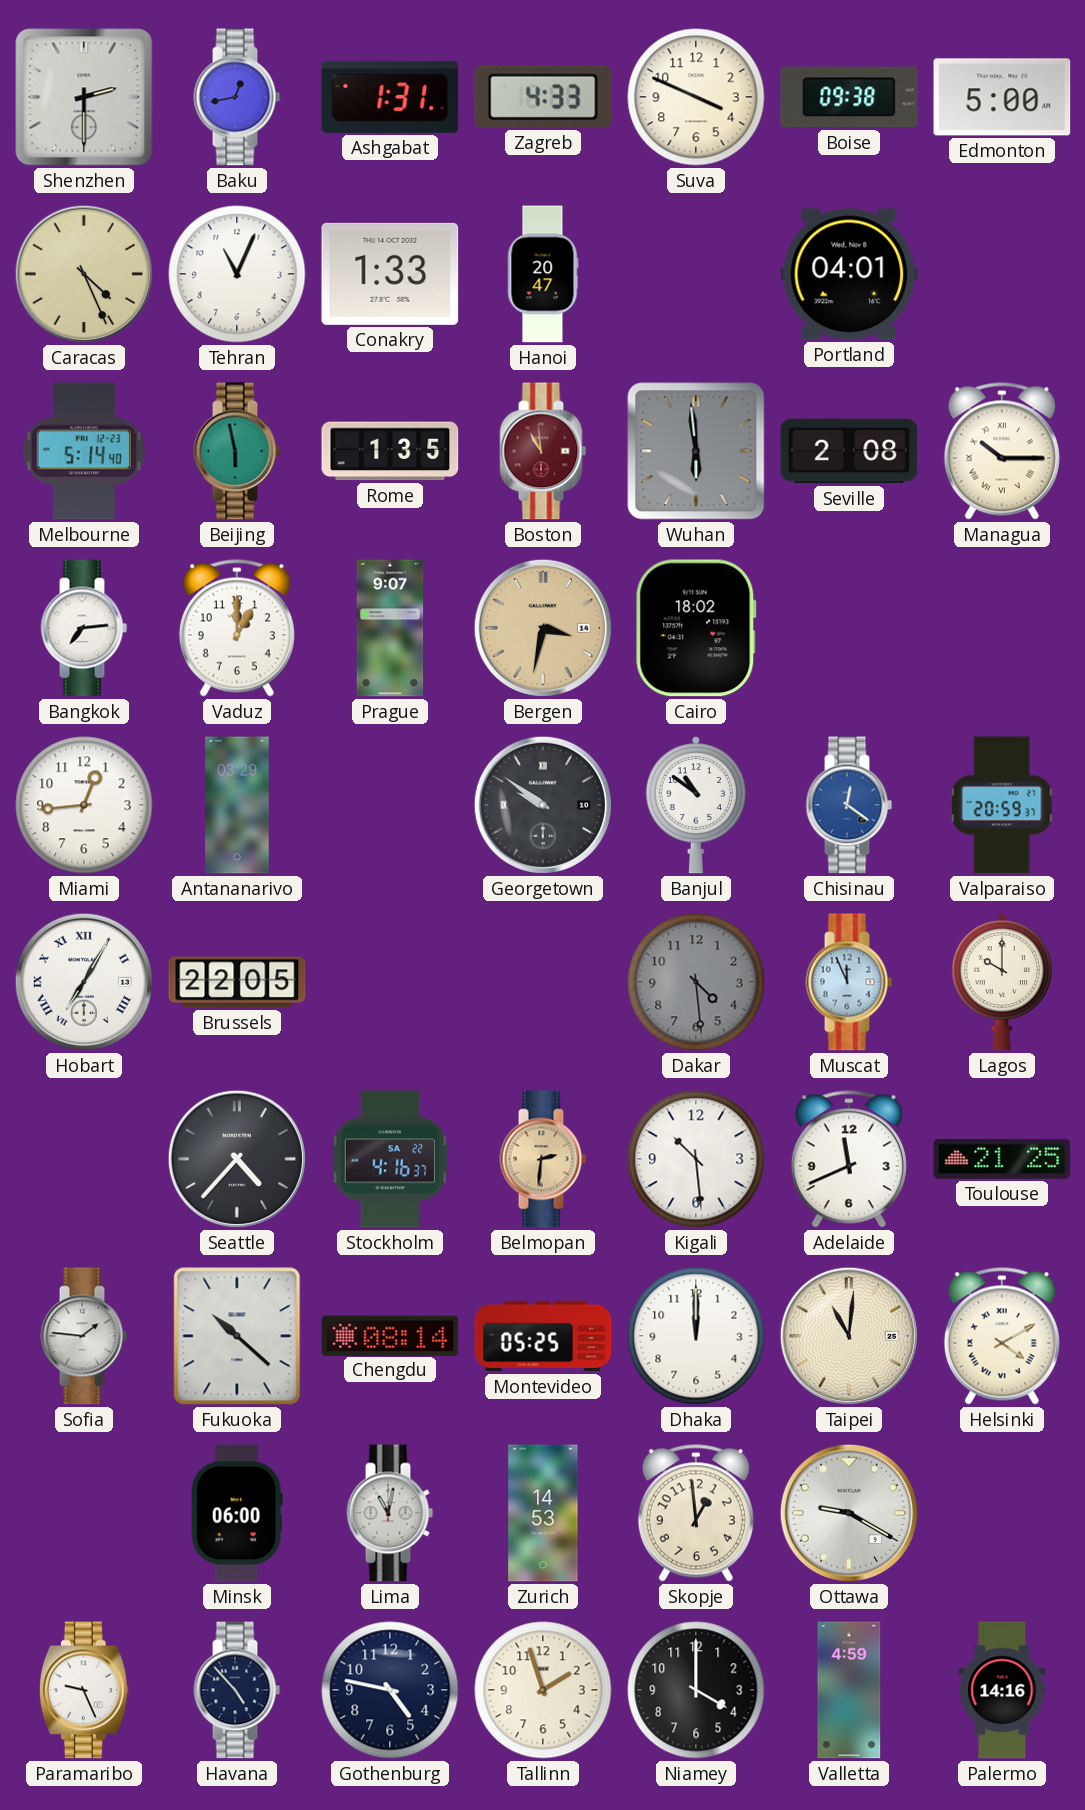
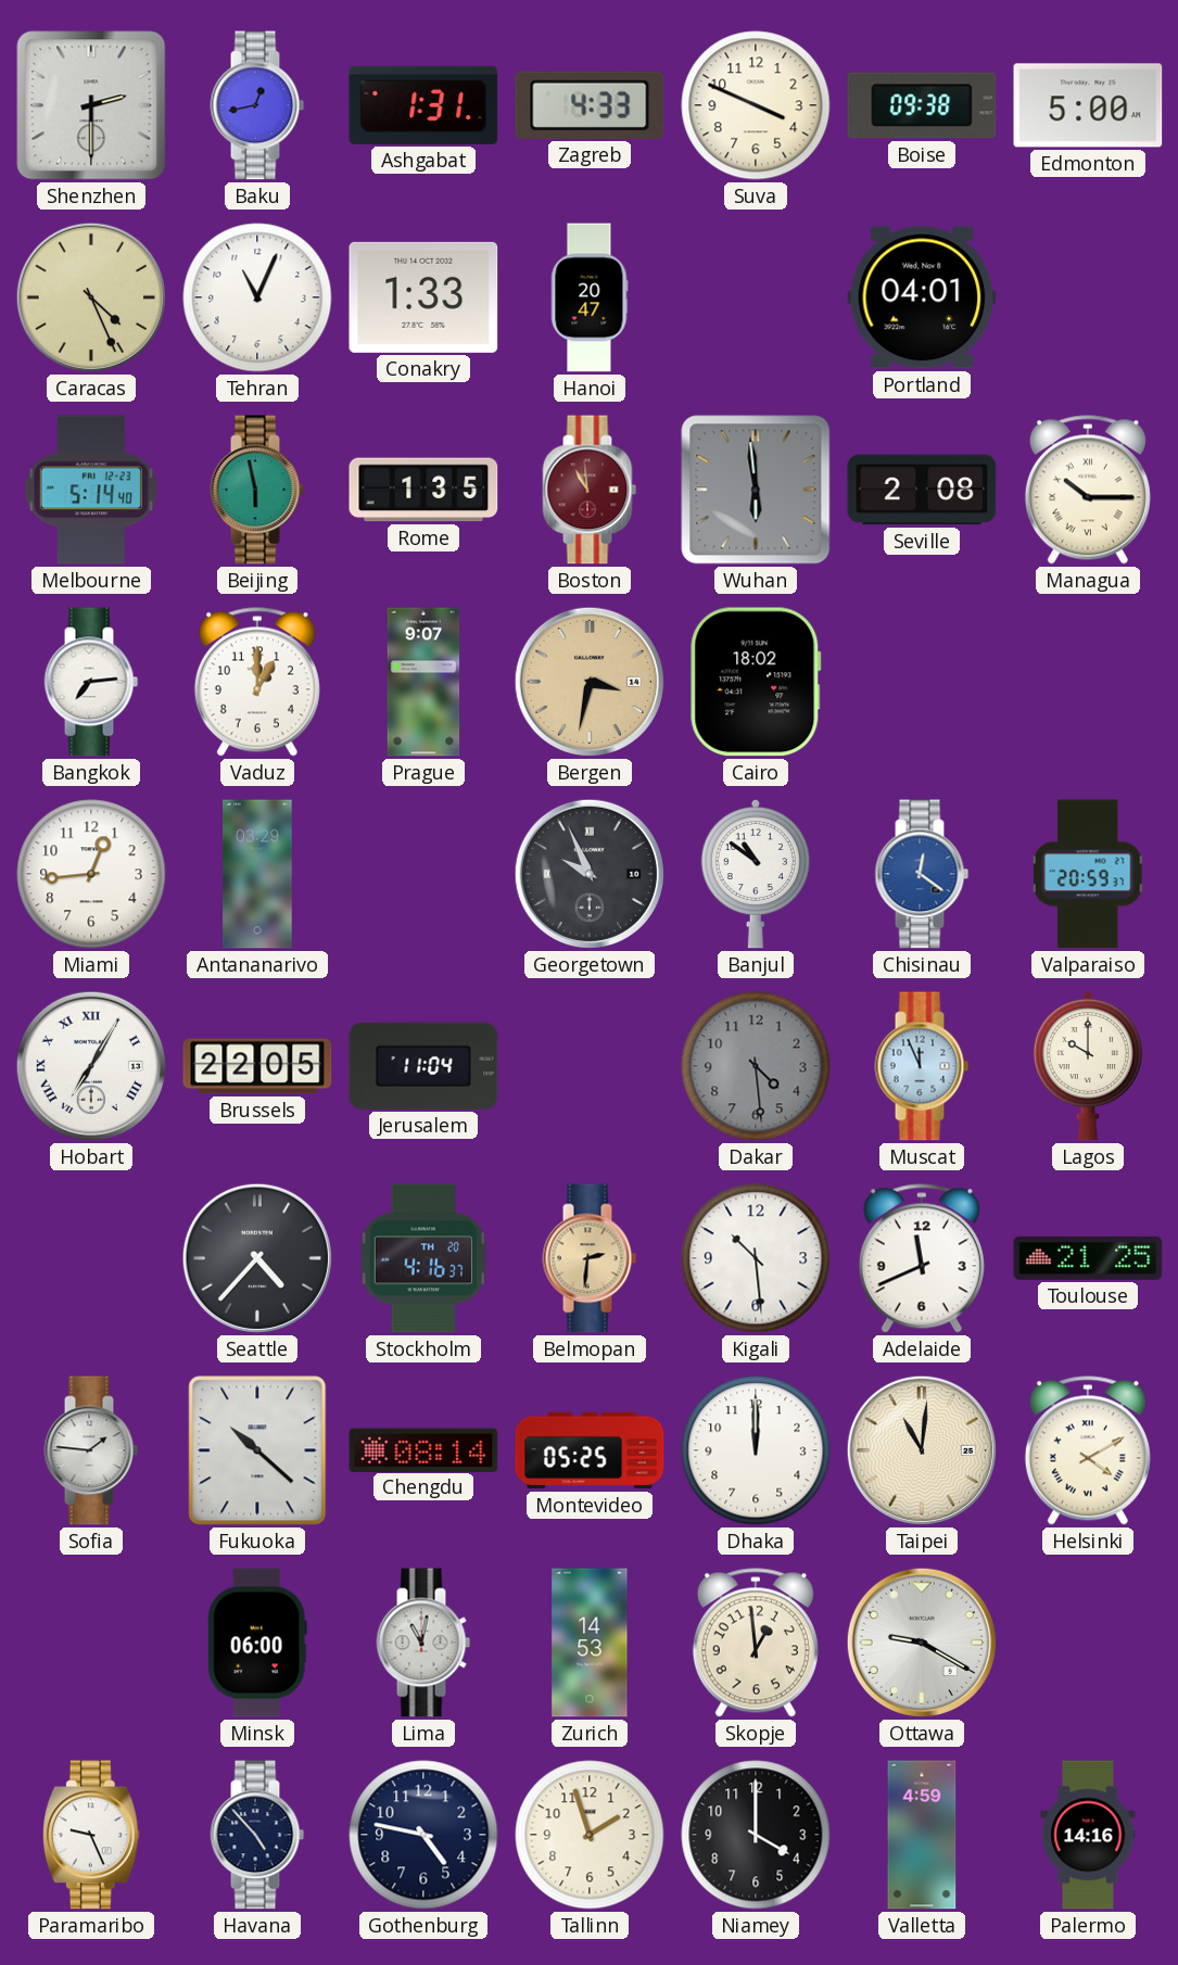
Georgetown: 9:51 -> 9:56
Jerusalem: none -> 11:04
Stockholm date: SA 22 -> TH 20
